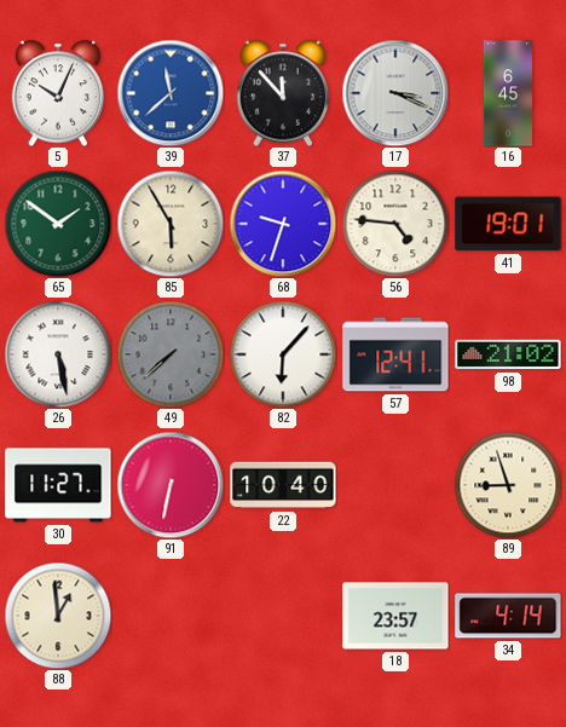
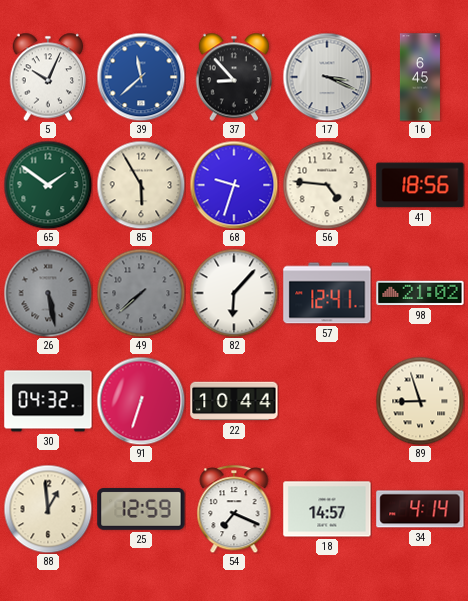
37: 11:53 -> 8:53
41: 19:01 -> 18:56
26 dial: white -> grey
30: 11:27 -> 04:32
91: 6:32 -> 6:33
22: 10:40 -> 10:44
25: none -> 12:59
54: none -> 7:19
18: 23:57 -> 14:57
